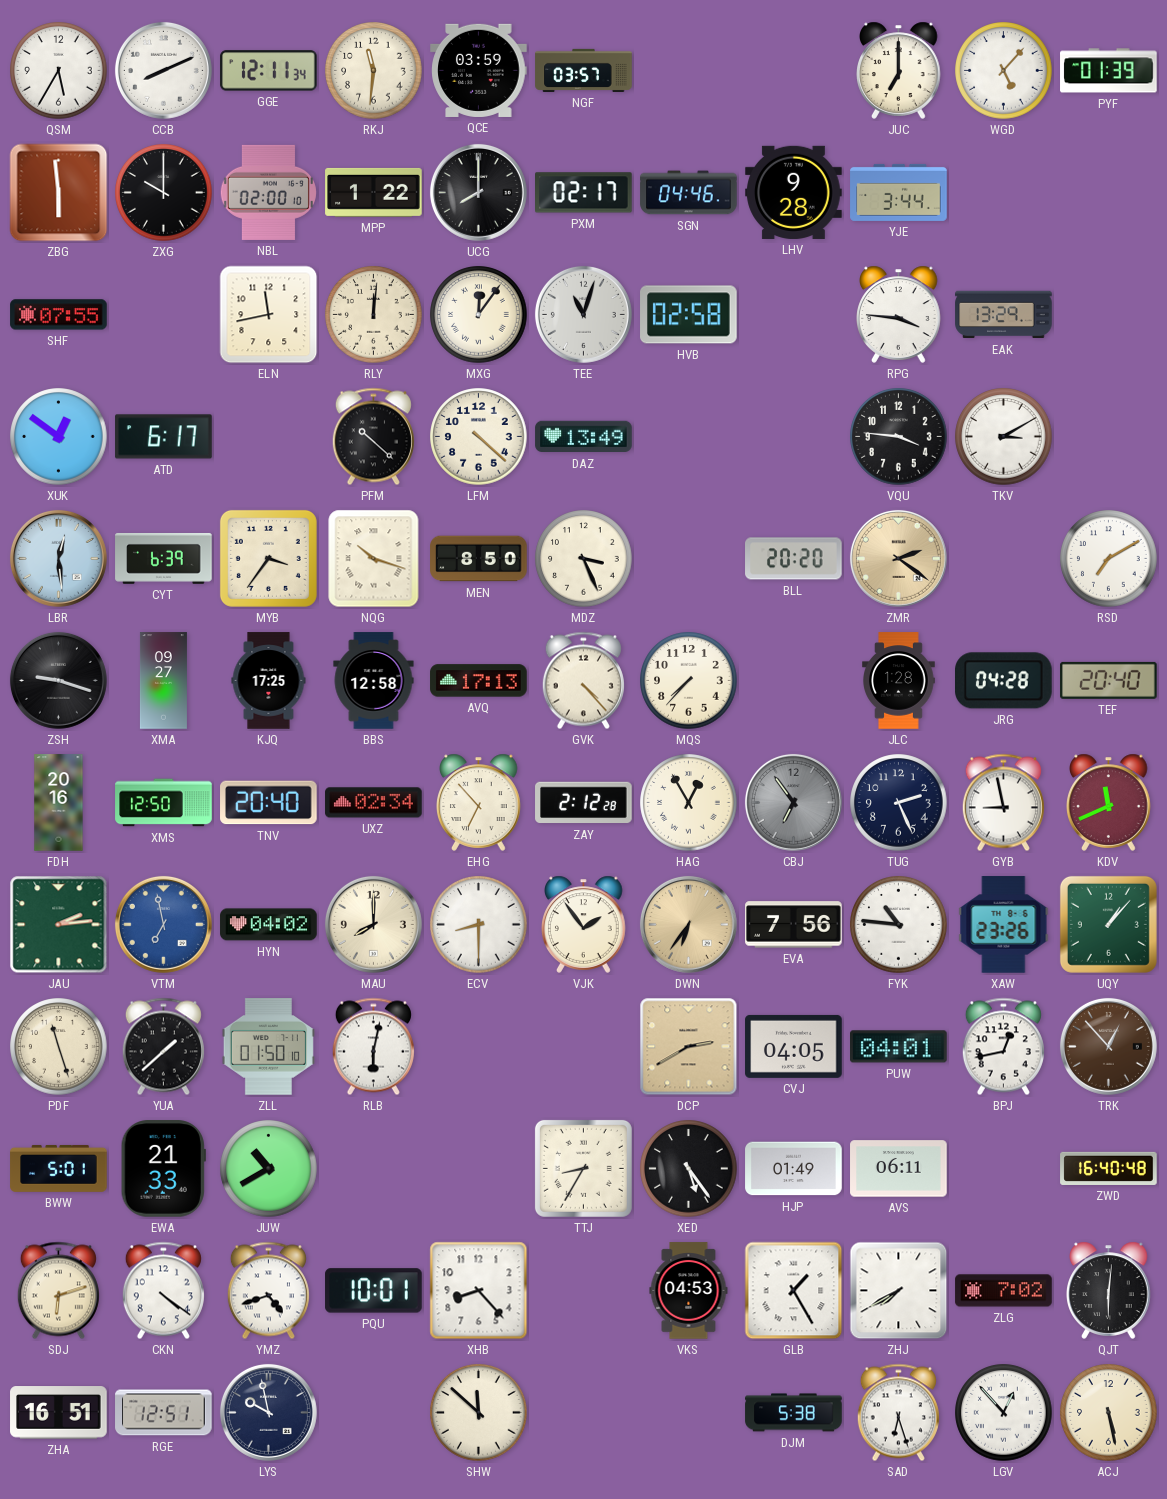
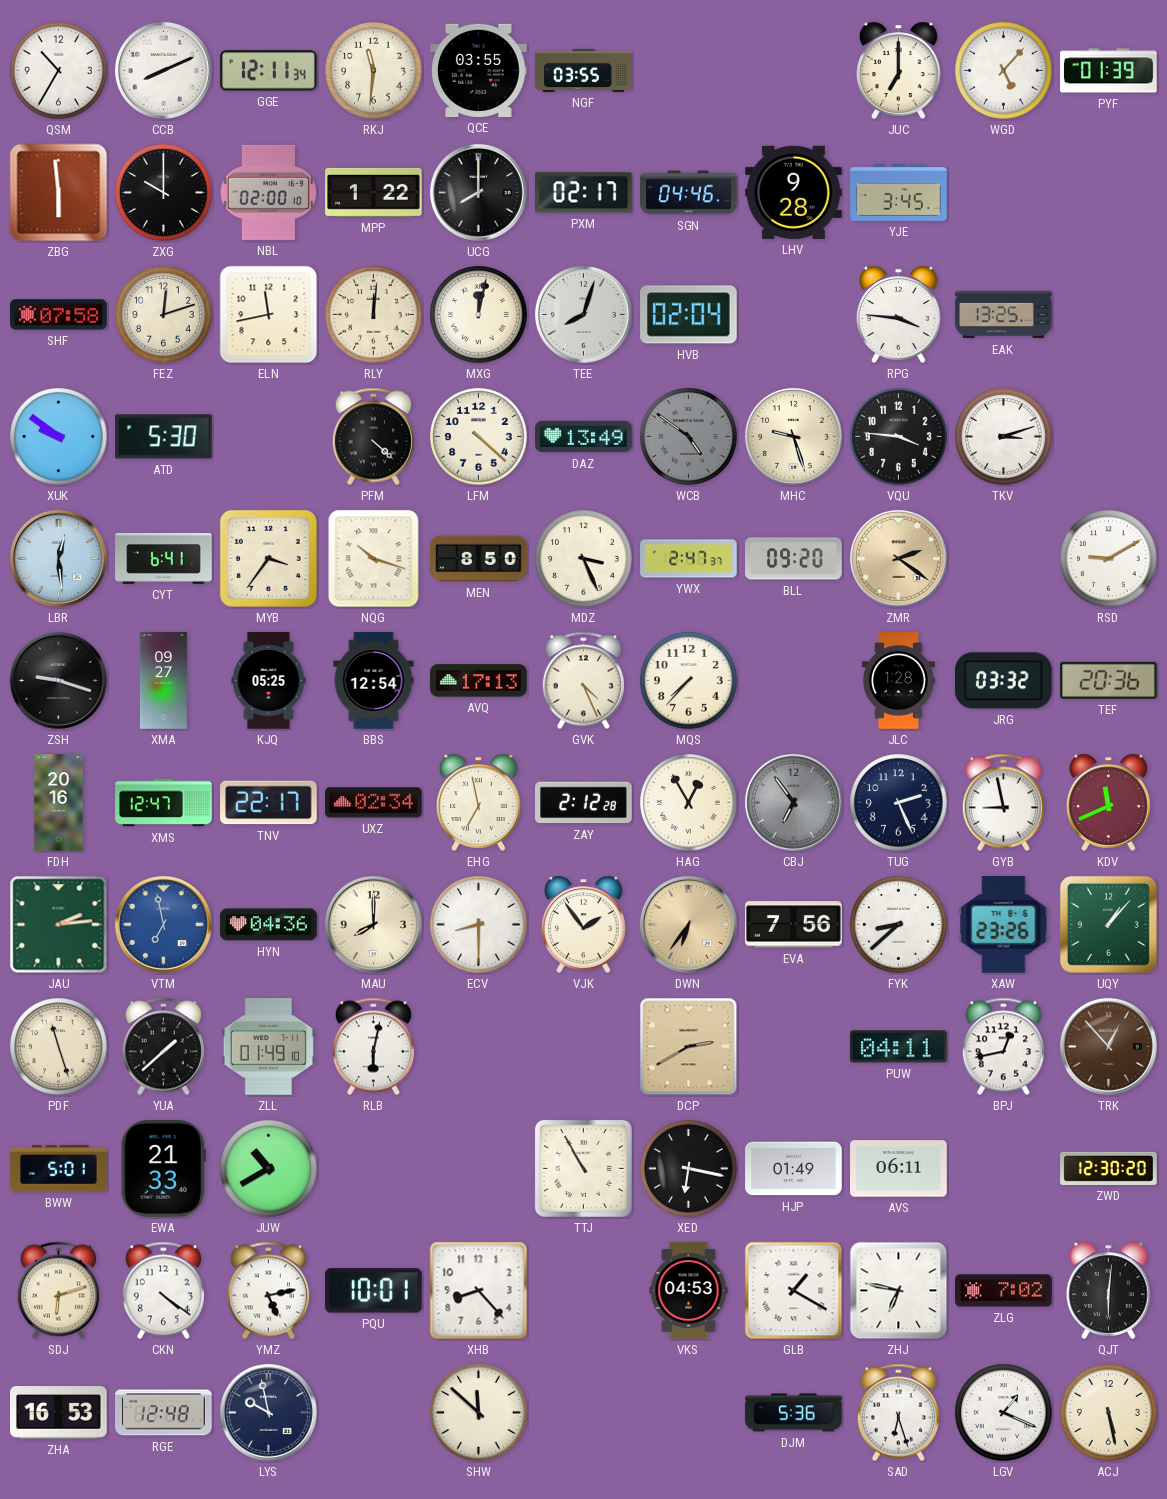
QSM: 5:35 -> 10:35
QCE: 03:59 -> 03:55
NGF: 03:57 -> 03:55
YJE: 3:44 -> 3:45
SHF: 07:55 -> 07:58
FEZ: none -> 12:12
MXG: 12:06 -> 12:02
TEE: 11:03 -> 8:03
HVB: 02:58 -> 02:04
EAK: 13:29 -> 13:25
XUK: 12:51 -> 9:51
ATD: 6:17 -> 5:30
PFM: 10:22 -> 4:22
WCB: none -> 4:51
MHC: none -> 9:27
TKV: 3:10 -> 3:12
CYT: 6:39 -> 6:41
YWX: none -> 2:47
BLL: 20:20 -> 09:20
RSD: 7:10 -> 9:10
KJQ: 17:25 -> 05:25
BBS: 12:58 -> 12:54
GVK: 4:23 -> 4:26
JRG: 04:28 -> 03:32
TEF: 20:40 -> 20:36
XMS: 12:50 -> 12:47
TNV: 20:40 -> 22:17
EHG: 6:53 -> 6:58
HYN: 04:02 -> 04:36
FYK: 10:46 -> 8:38
ZLL: 01:50 -> 01:49
CVJ: 04:05 -> none
PUW: 04:01 -> 04:11
TTJ: 8:35 -> 10:55
XED: 5:24 -> 6:17
ZWD: 16:40 -> 12:30
YMZ: 4:42 -> 5:13
GLB: 1:25 -> 1:20
ZHJ: 7:40 -> 6:47
ZHA: 16:51 -> 16:53
RGE: 12:51 -> 12:48
DJM: 5:38 -> 5:36
LGV: 12:53 -> 1:19
